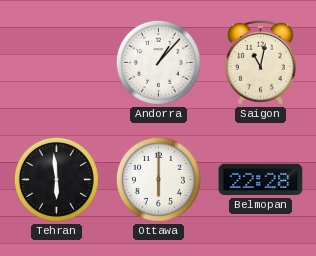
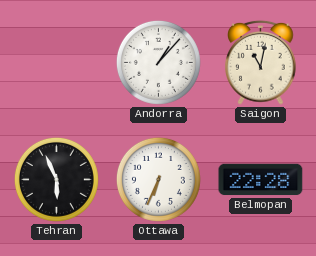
Tehran: 5:59 -> 5:56
Ottawa: 6:00 -> 6:34
